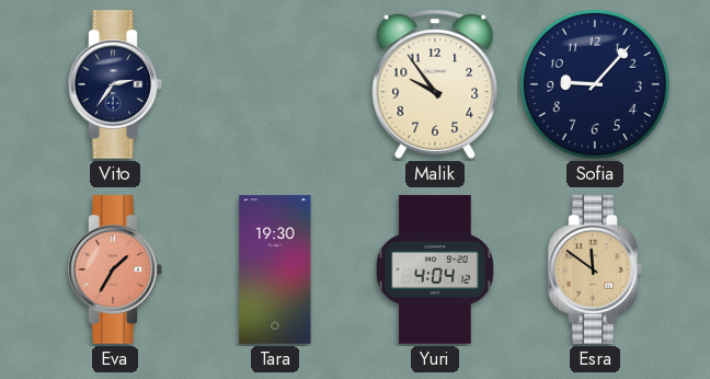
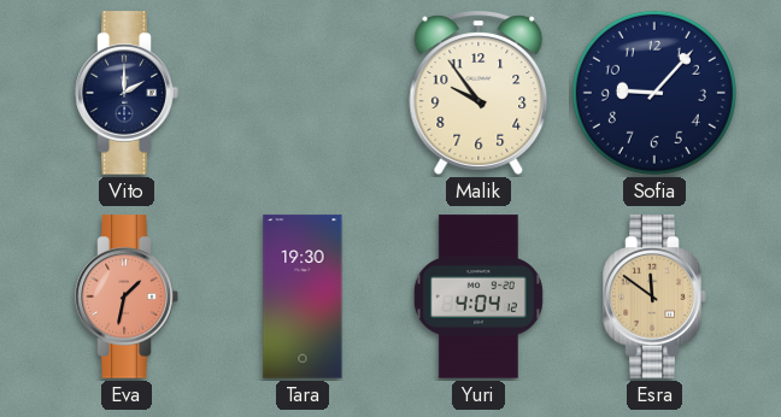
Vito: 2:36 -> 2:00
Eva: 1:35 -> 1:32
